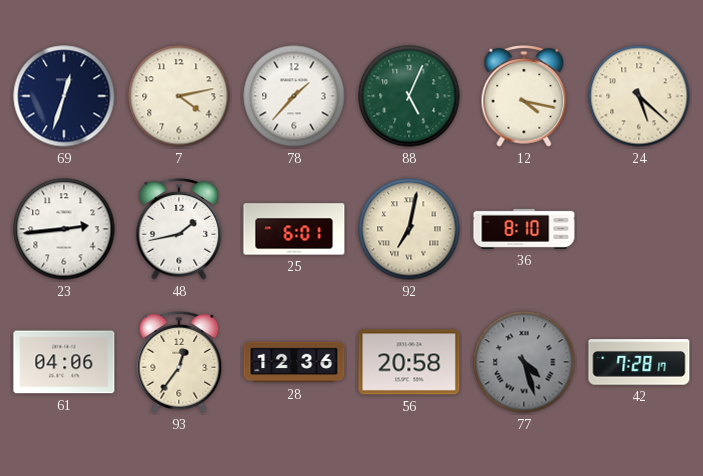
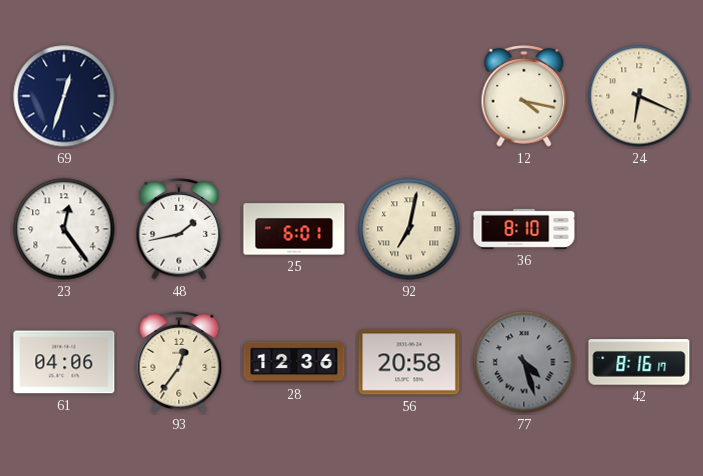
7: 4:13 -> none
78: 1:37 -> none
88: 5:04 -> none
24: 5:22 -> 6:19
23: 2:44 -> 12:24
42: 7:28 -> 8:16
